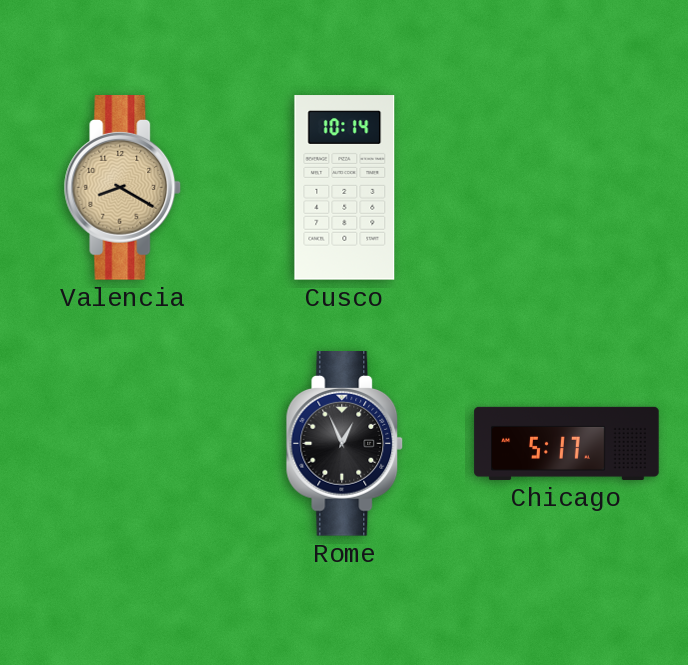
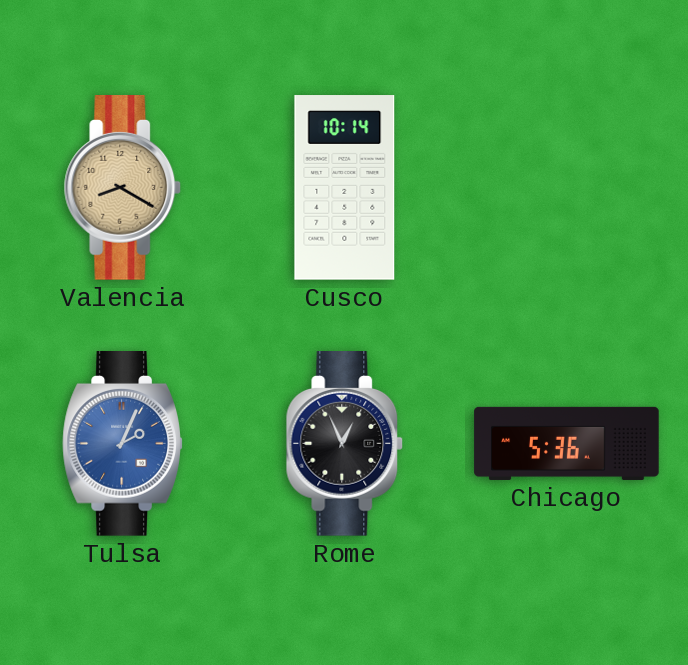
Tulsa: none -> 2:04
Chicago: 5:17 -> 5:36
